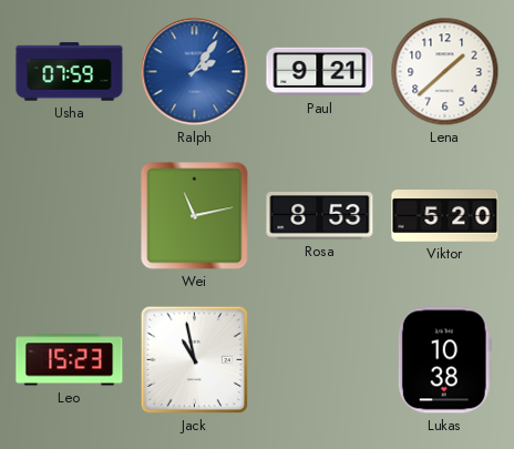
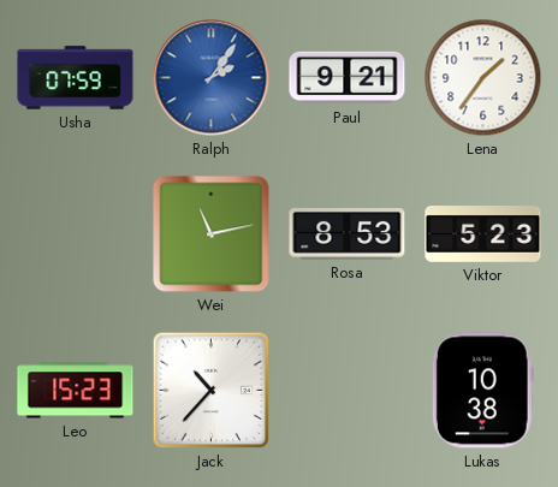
Lena: 1:38 -> 1:36
Viktor: 5:20 -> 5:23
Jack: 10:58 -> 10:37
